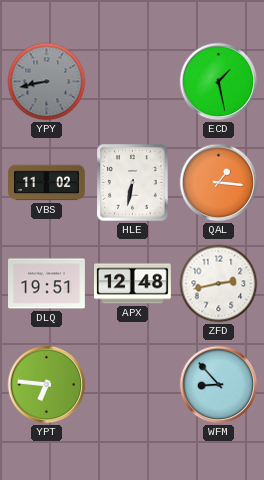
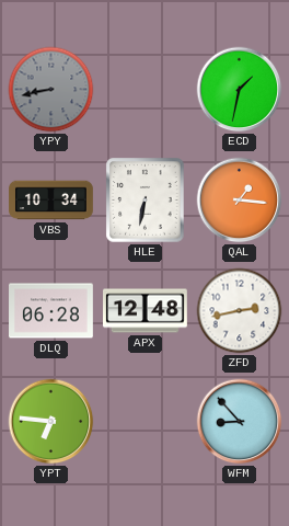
ECD: 1:28 -> 1:32
VBS: 11:02 -> 10:34
DLQ: 19:51 -> 06:28
